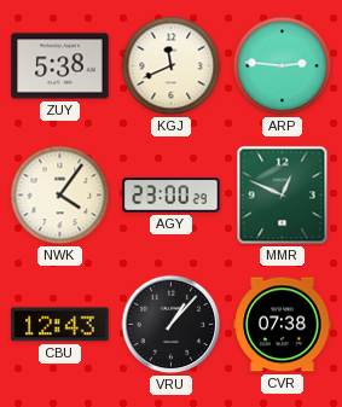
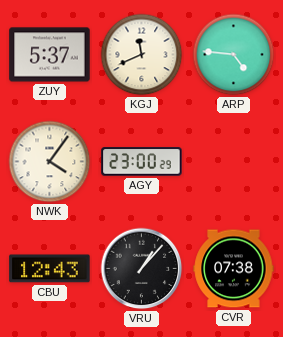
ZUY: 5:38 -> 5:37
ARP: 2:46 -> 4:46
MMR: 12:49 -> none
